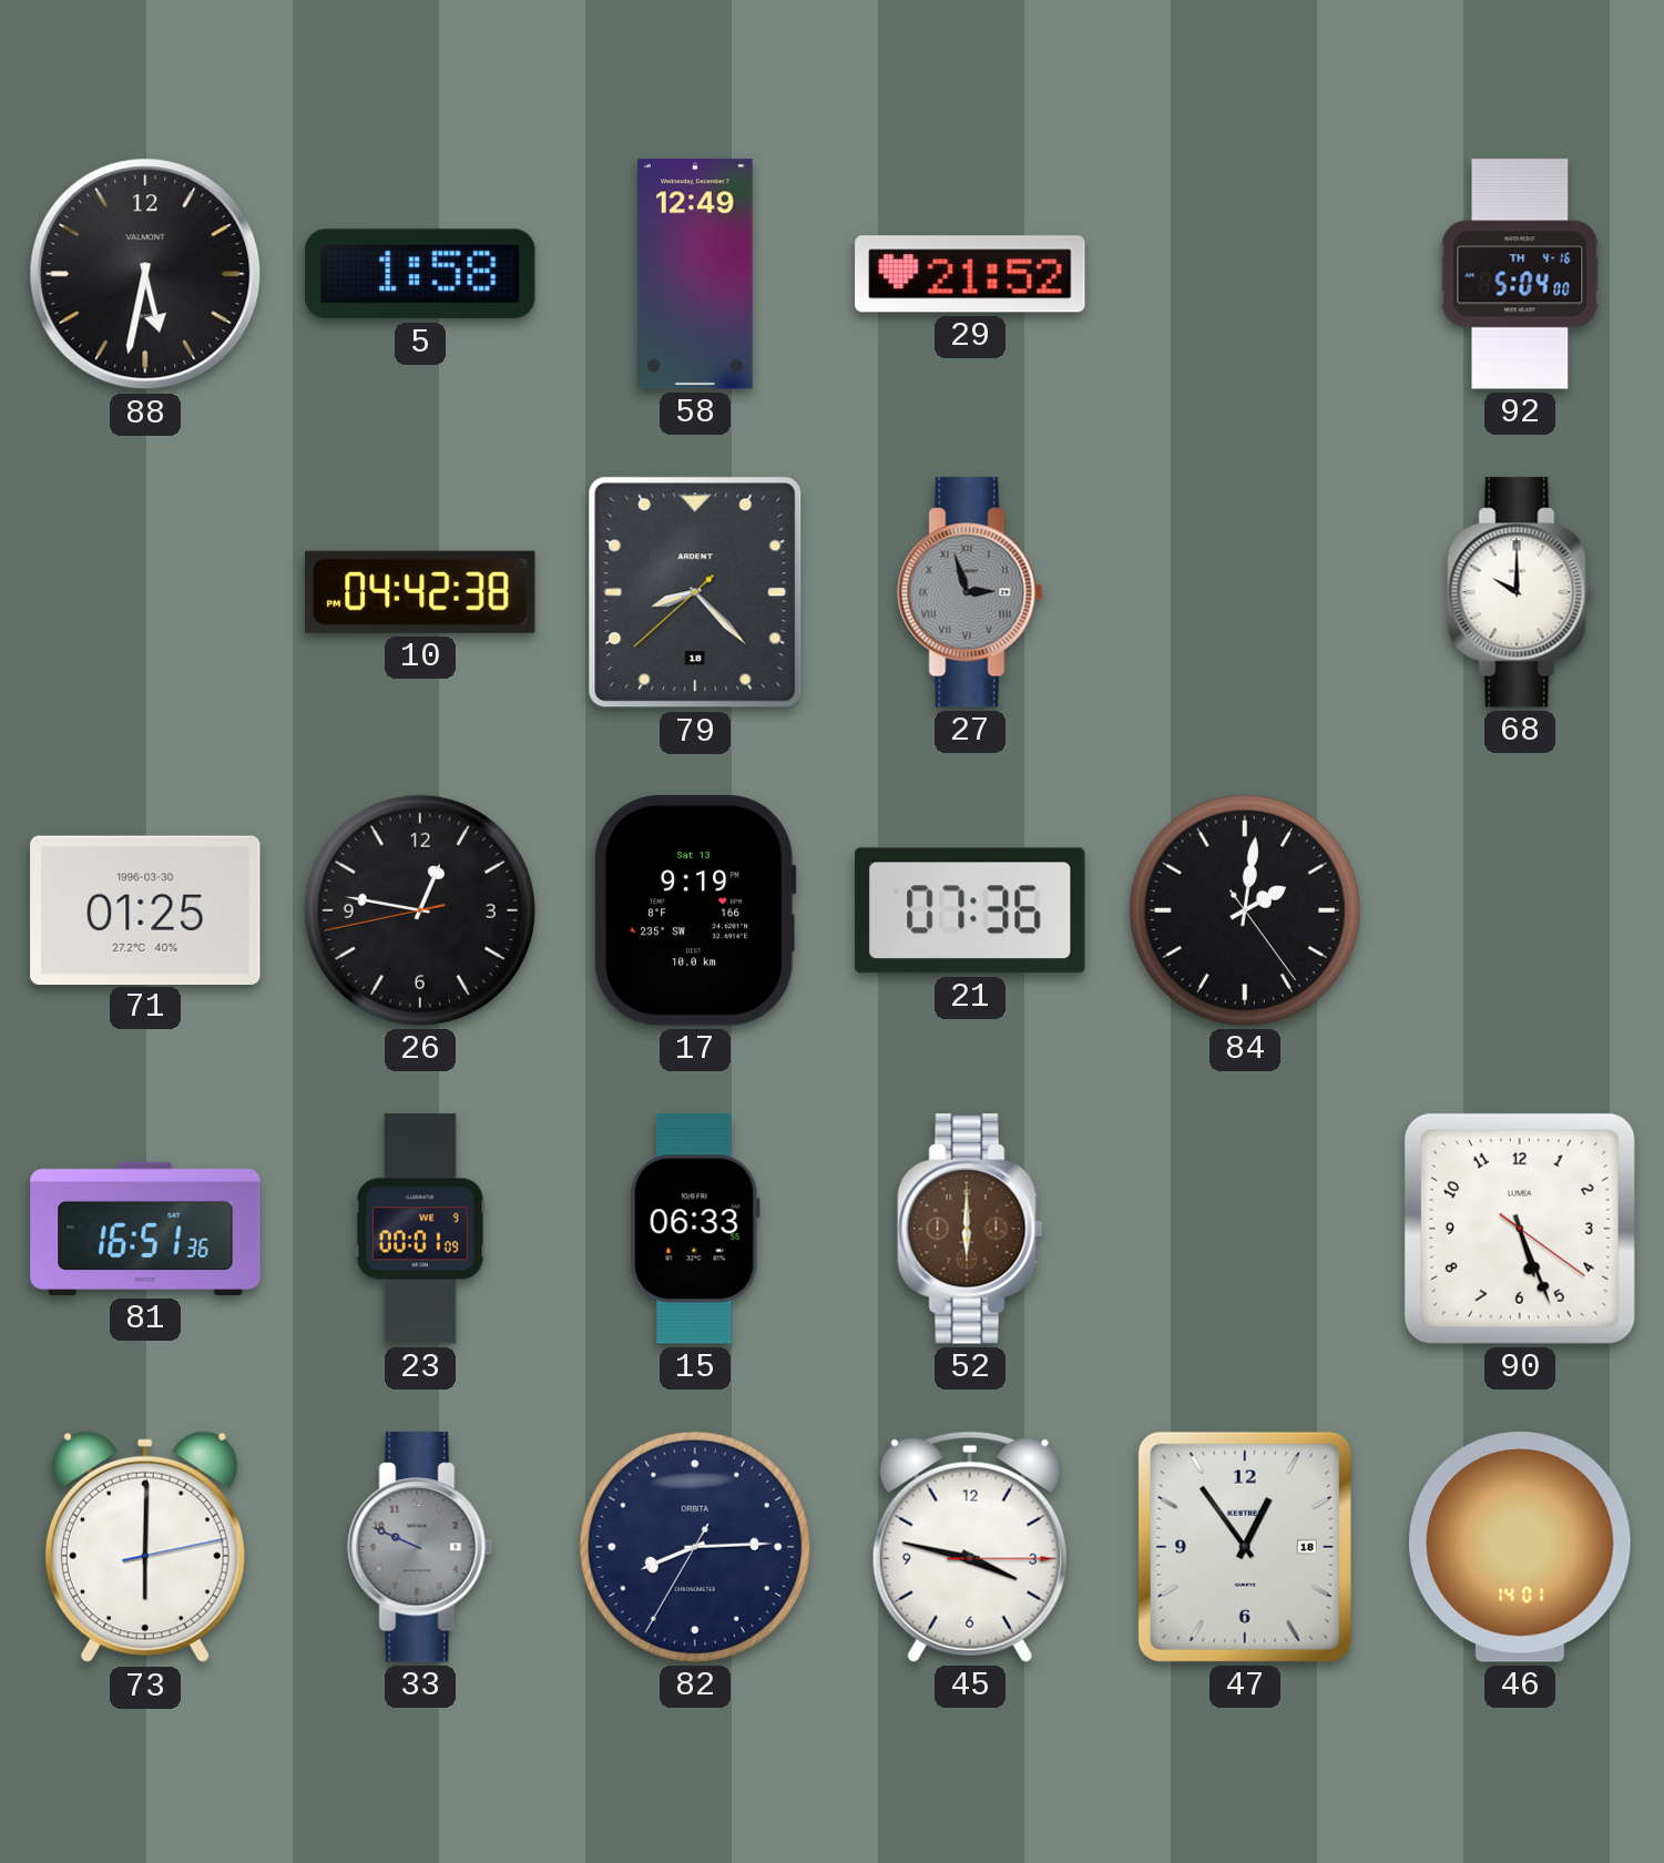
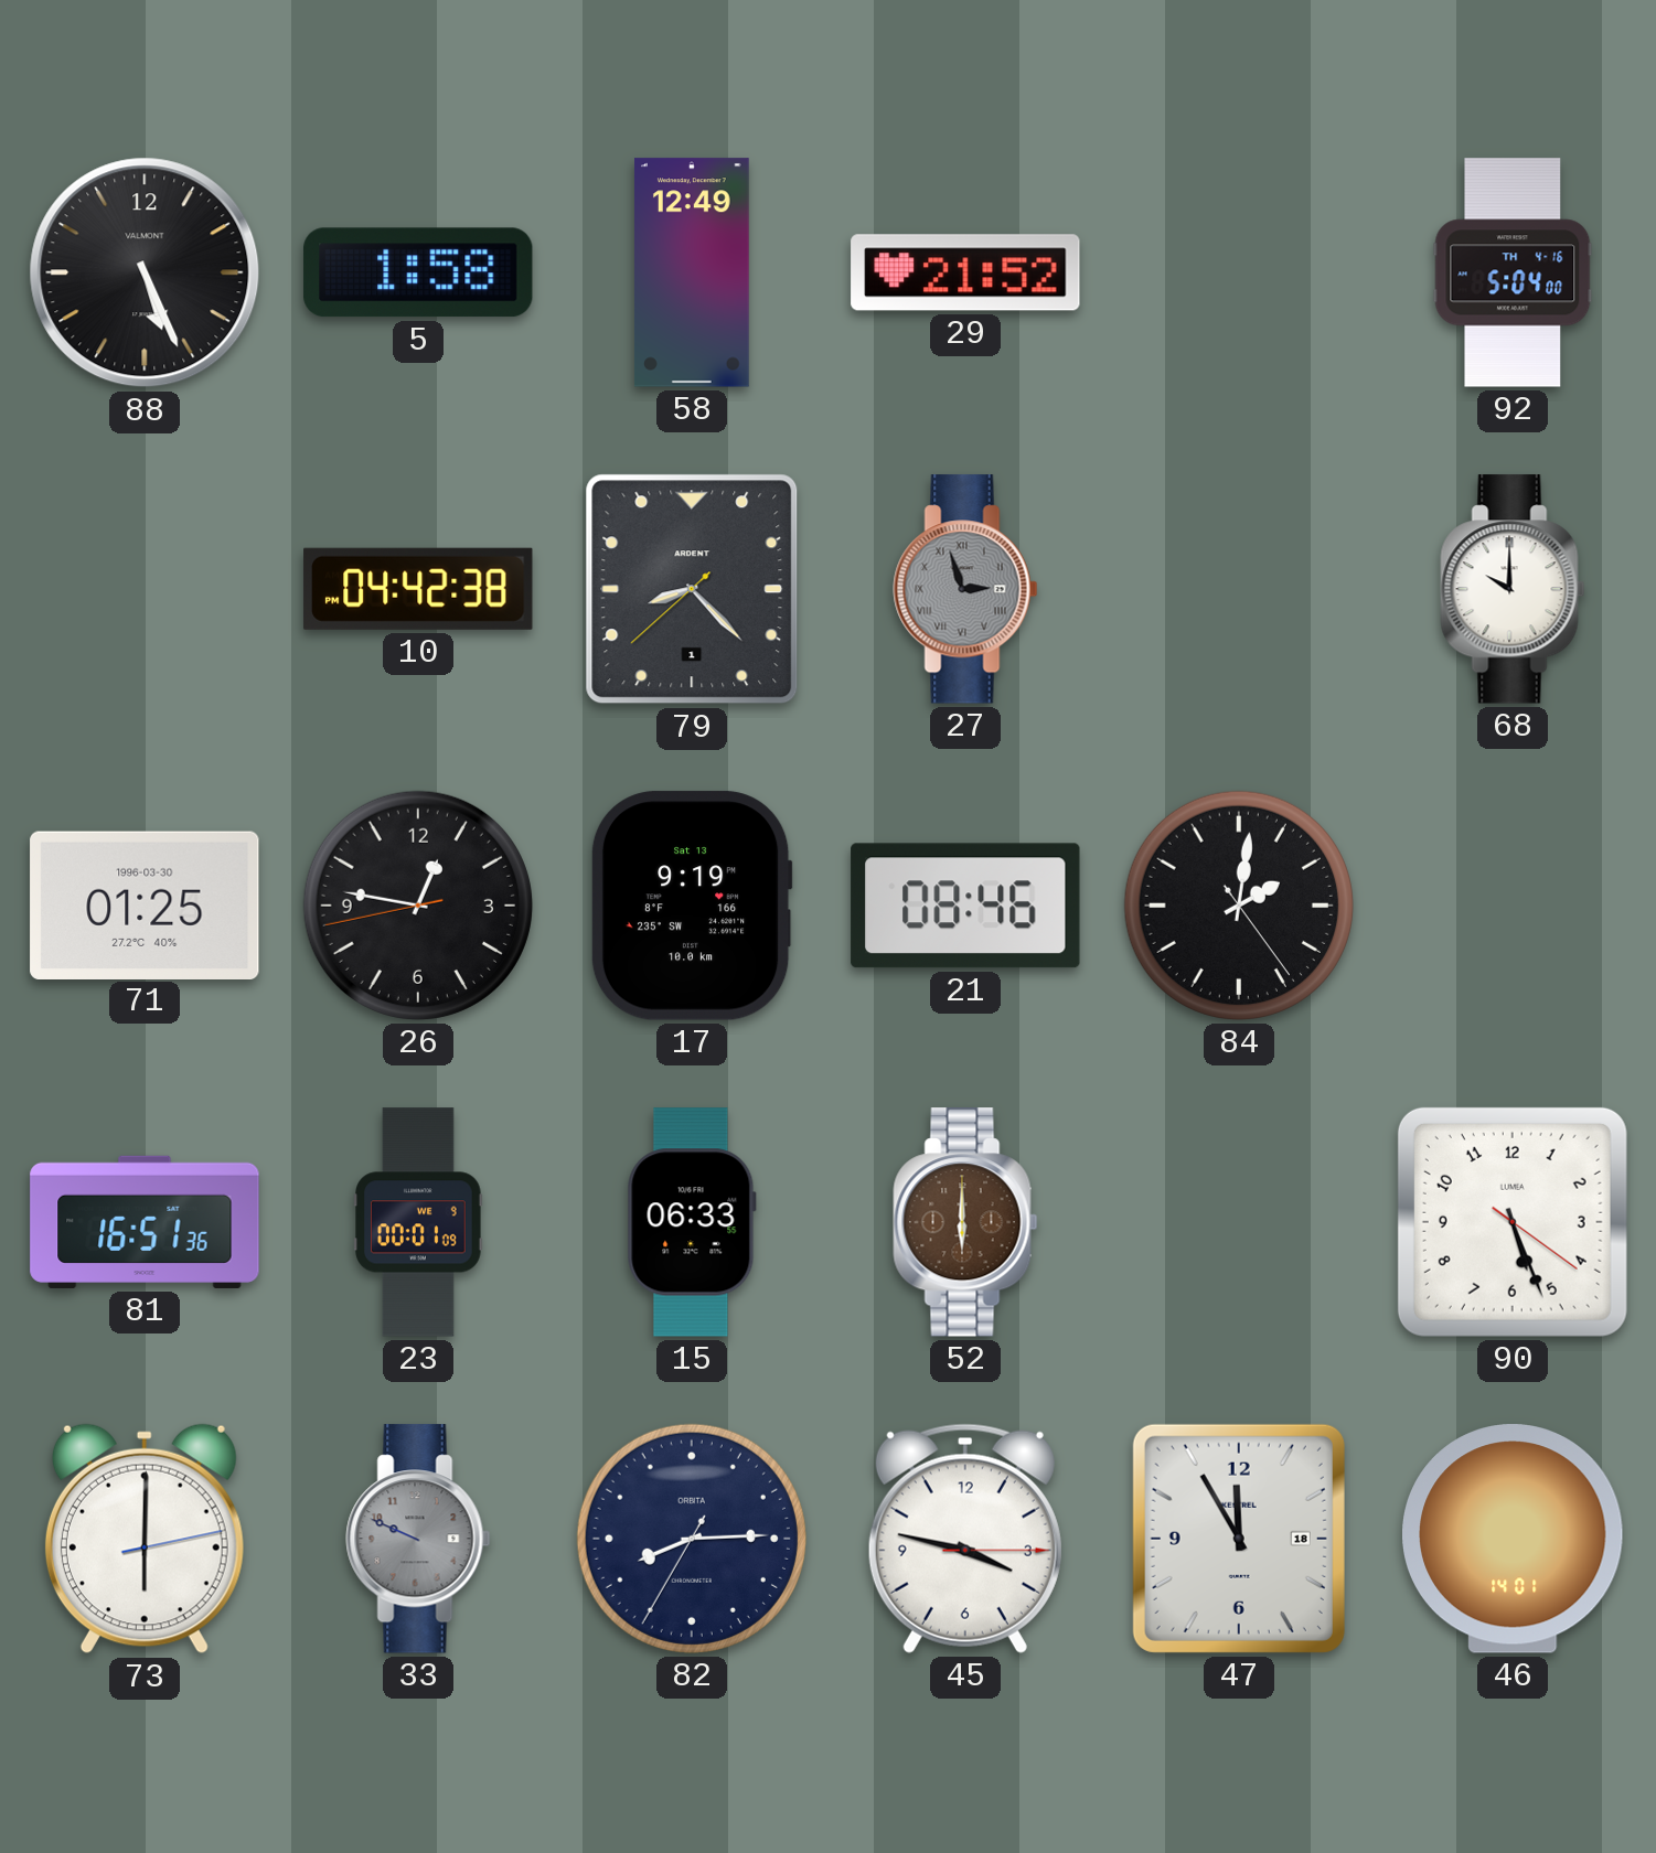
88: 5:32 -> 5:26
79 date: 18 -> 1
21: 07:36 -> 08:46
47: 12:54 -> 11:55
